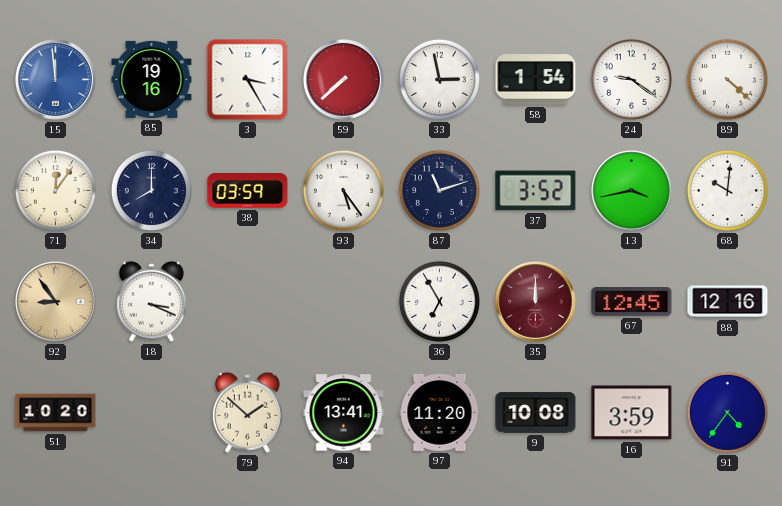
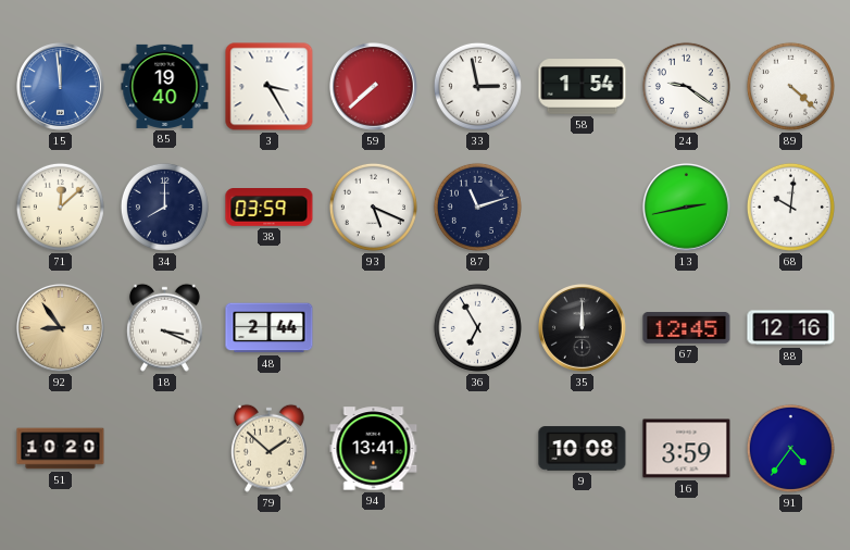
85: 19:16 -> 19:40
71: 12:06 -> 12:08
93: 5:24 -> 5:19
37: 3:52 -> none
13: 3:43 -> 2:43
48: none -> 2:44
35 dial: burgundy -> black
97: 11:20 -> none
